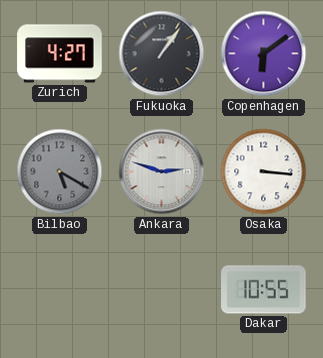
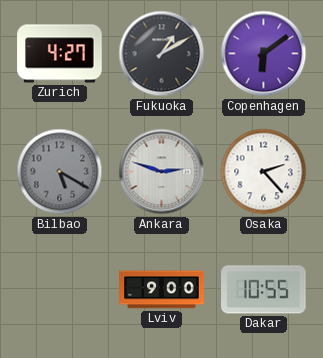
Fukuoka: 1:06 -> 1:10
Osaka: 3:16 -> 2:23
Lviv: none -> 9:00
